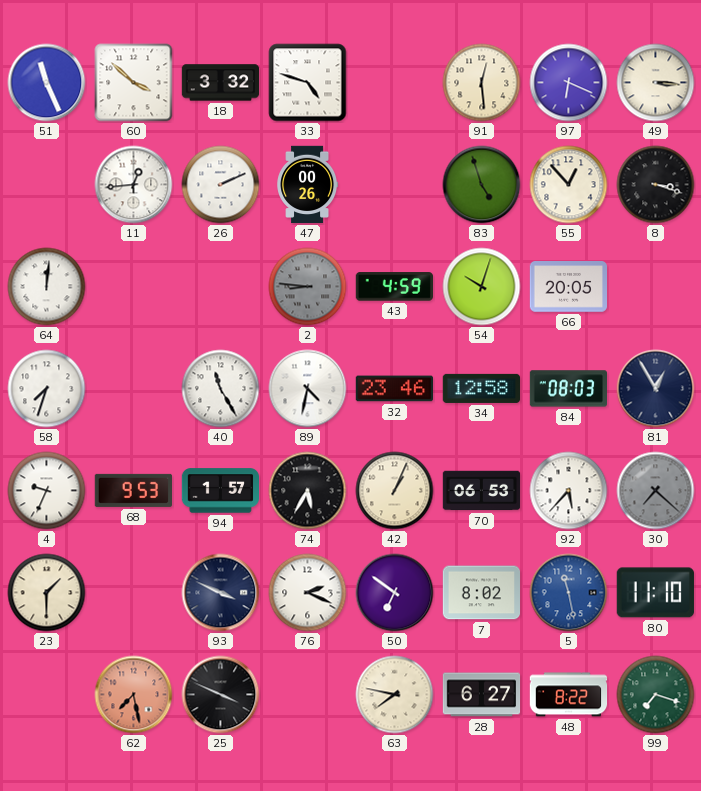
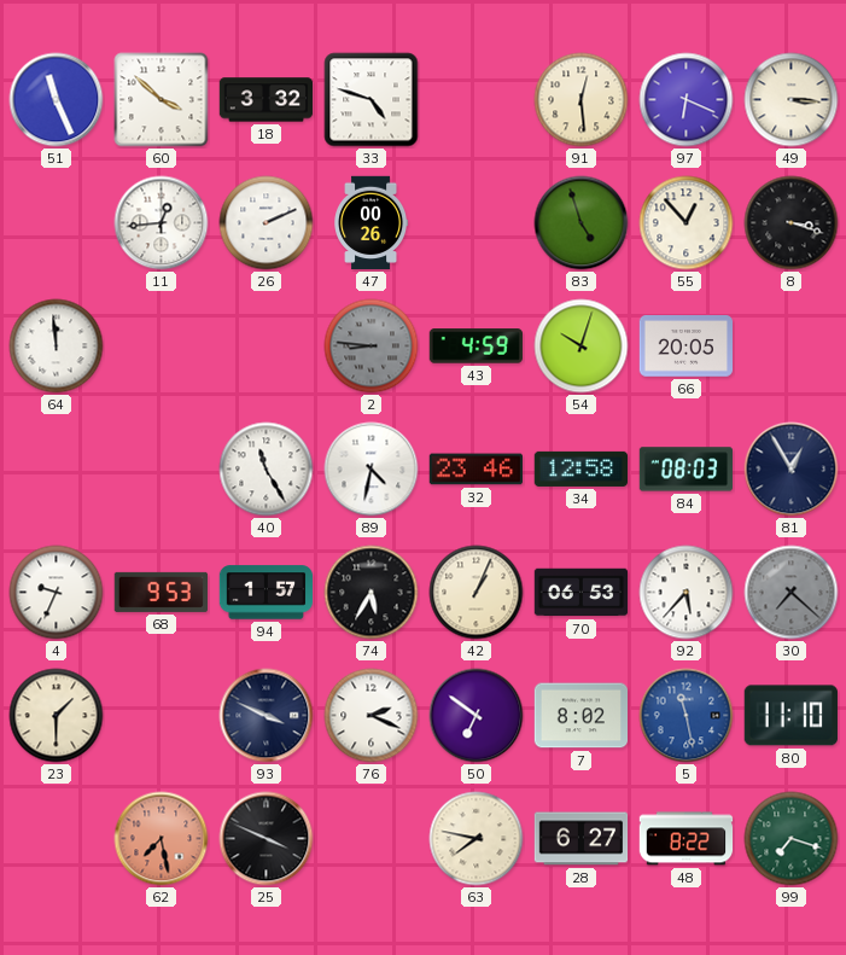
64: 12:01 -> 11:59
58: 7:33 -> none
